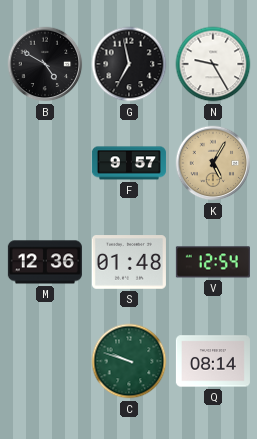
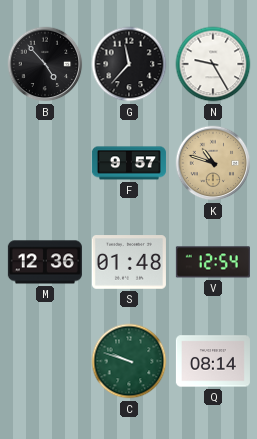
B: 4:50 -> 4:53
G: 6:58 -> 11:37
K: 5:05 -> 10:48
